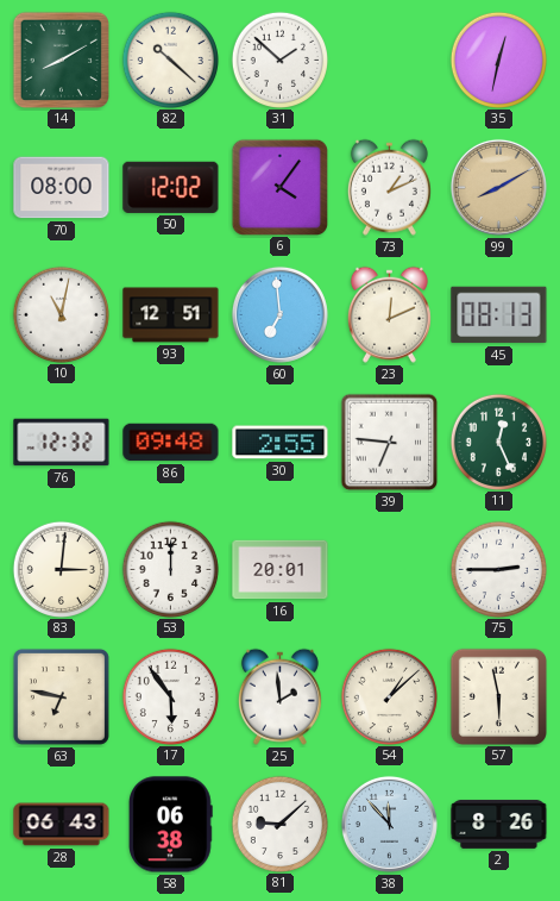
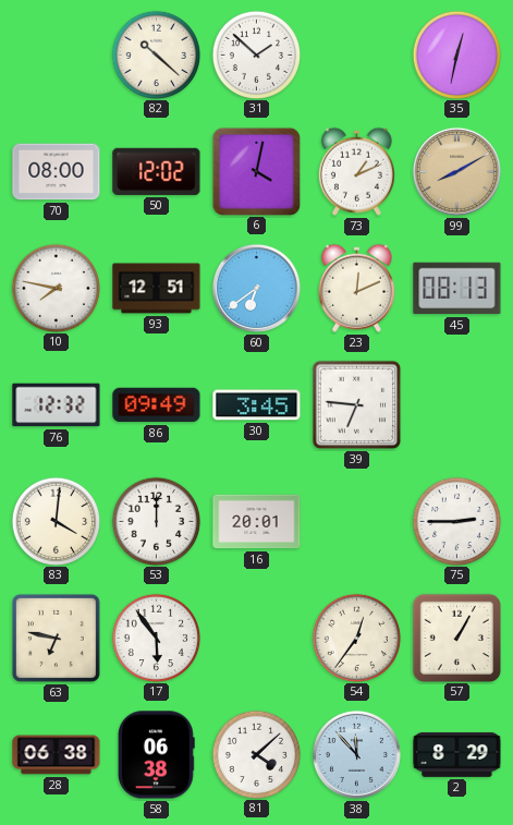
14: 8:10 -> none
6: 4:06 -> 4:02
10: 11:02 -> 7:47
60: 6:59 -> 6:39
86: 09:48 -> 09:49
30: 2:55 -> 3:45
11: 12:26 -> none
83: 3:01 -> 4:01
25: 1:59 -> none
54: 1:08 -> 12:36
57: 5:58 -> 1:05
28: 06:43 -> 06:38
81: 9:08 -> 4:08
2: 8:26 -> 8:29
